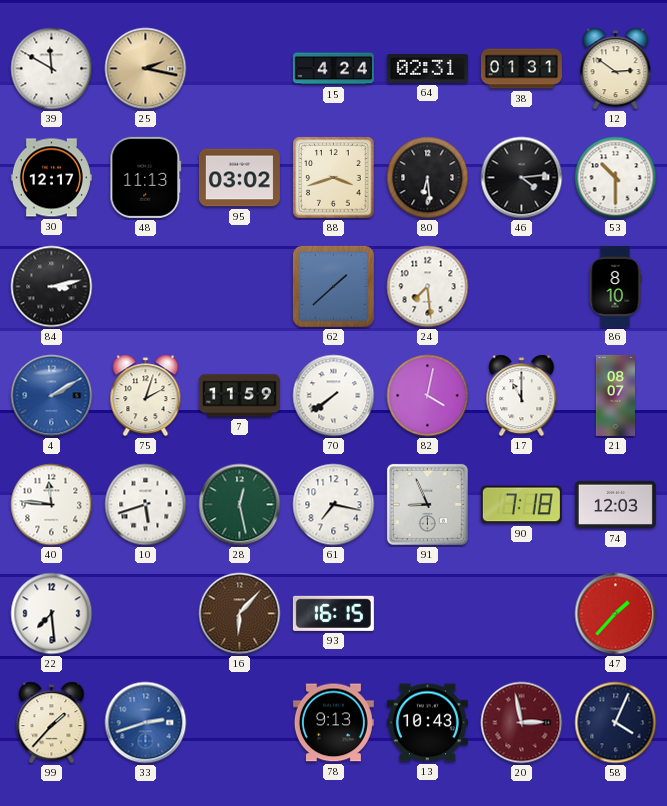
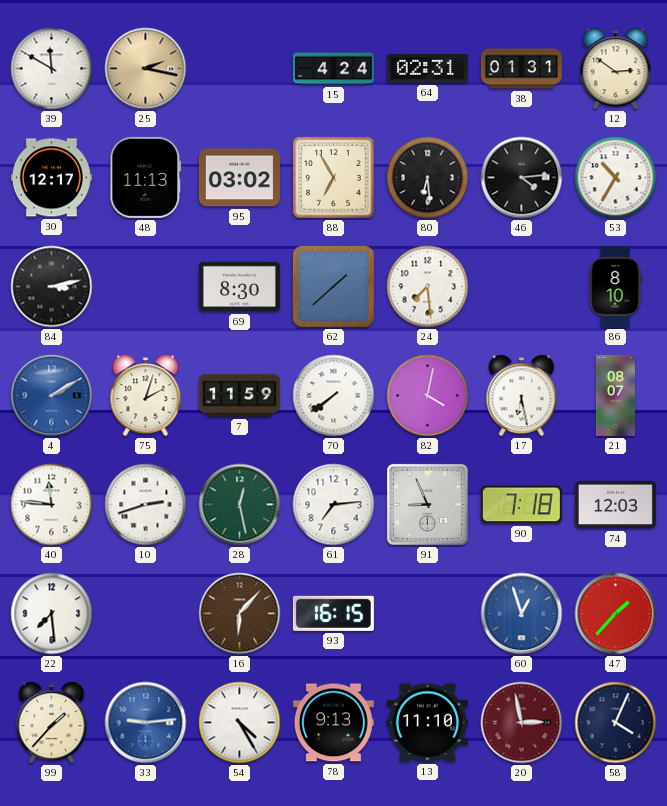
88: 3:42 -> 6:55
53: 10:30 -> 10:35
69: none -> 8:30
17: 11:00 -> 6:28
10: 5:42 -> 2:42
61: 7:17 -> 7:14
60: none -> 12:57
33: 2:42 -> 9:14
54: none -> 4:25
13: 10:43 -> 11:10
